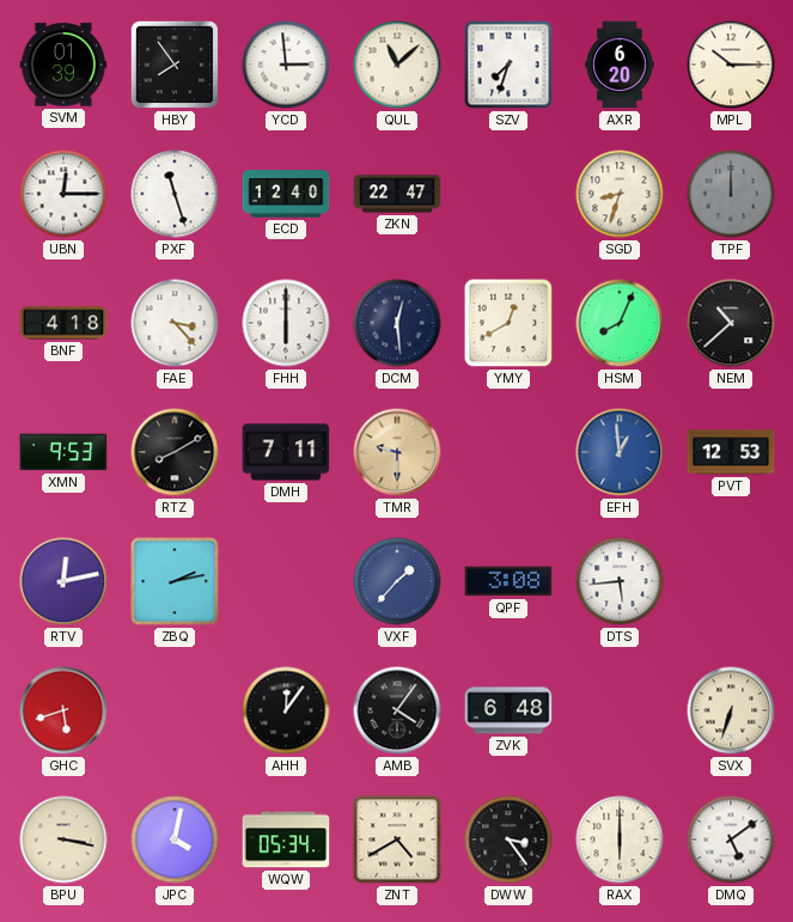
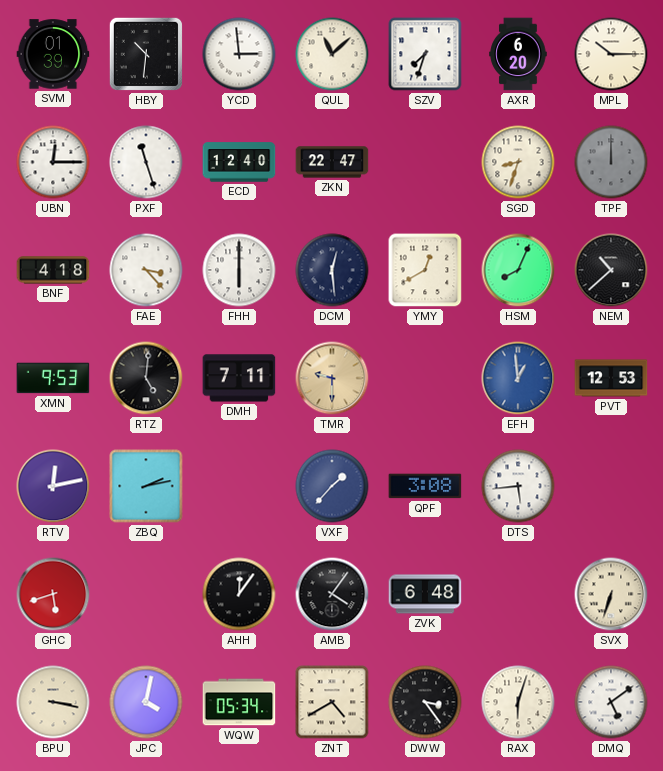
HBY: 7:54 -> 10:31
RTZ: 8:10 -> 5:01
RAX: 6:00 -> 6:03
